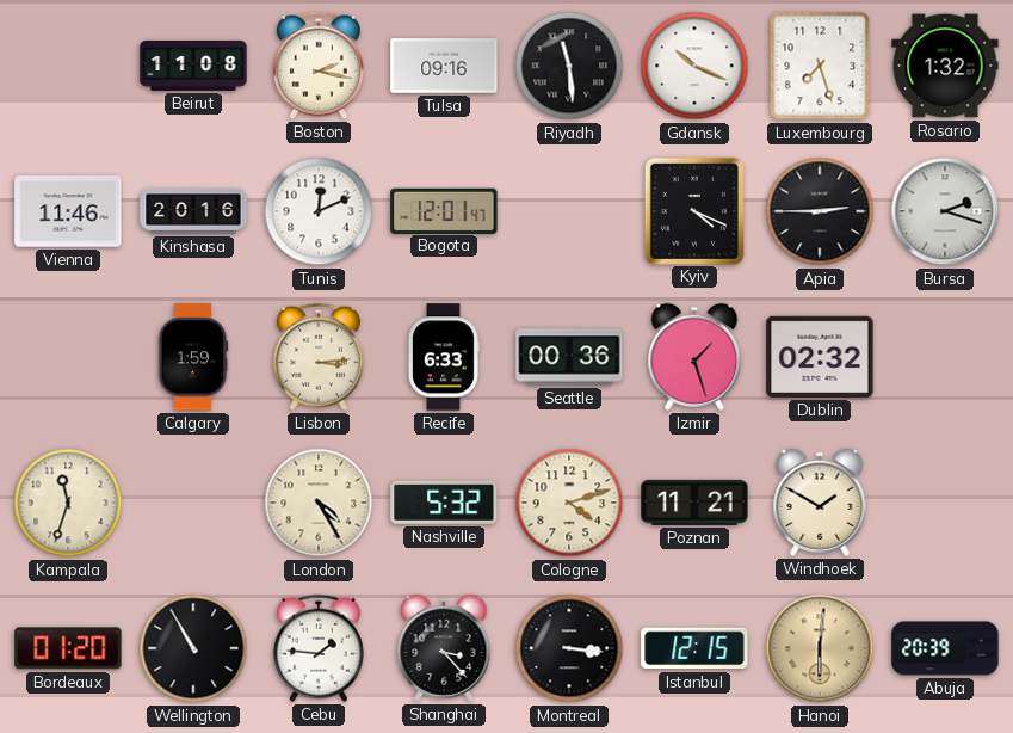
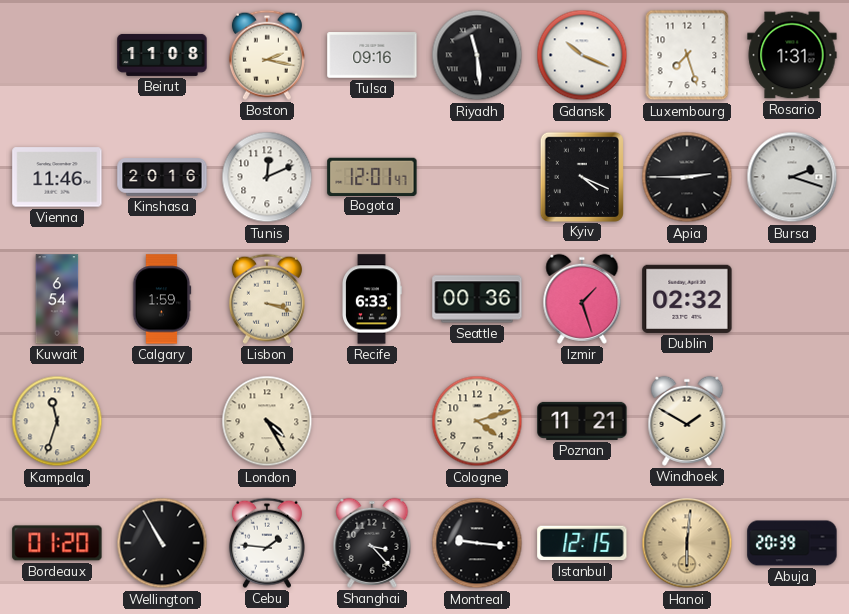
Rosario: 1:32 -> 1:31
Kuwait: none -> 6:54
Lisbon: 3:14 -> 3:18
Nashville: 5:32 -> none
Montreal: 3:16 -> 9:16
